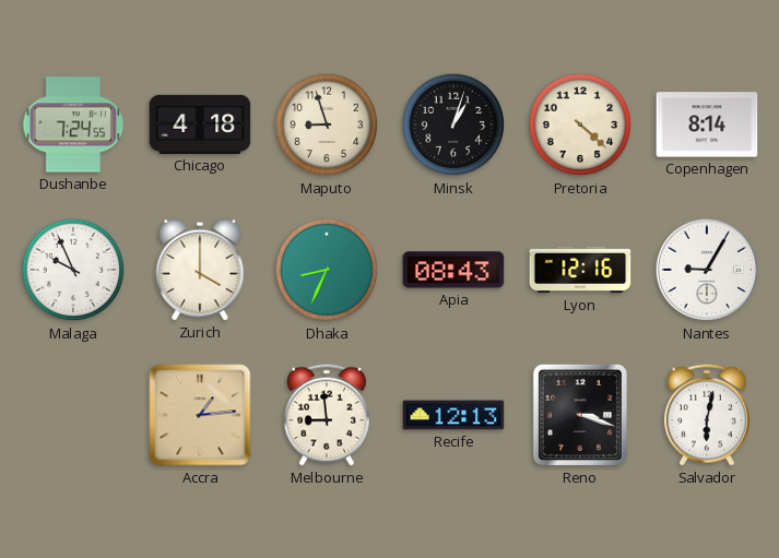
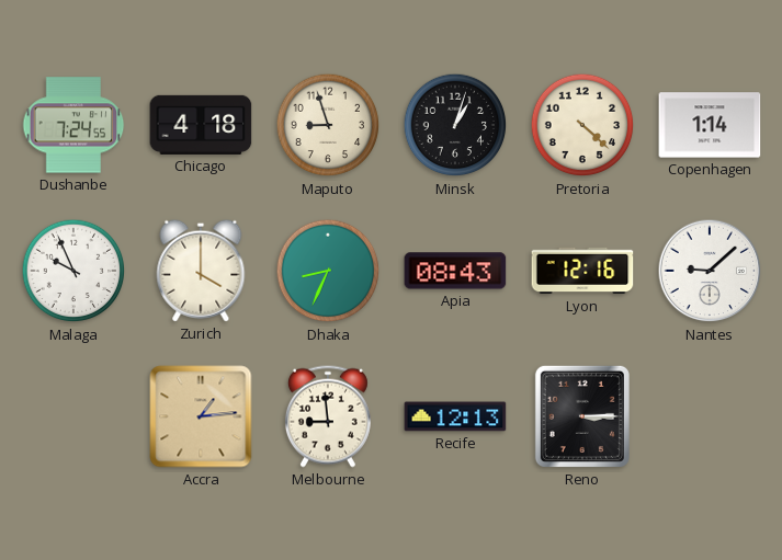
Copenhagen: 8:14 -> 1:14
Nantes: 9:05 -> 9:08
Reno: 3:18 -> 3:15
Salvador: 6:02 -> none
